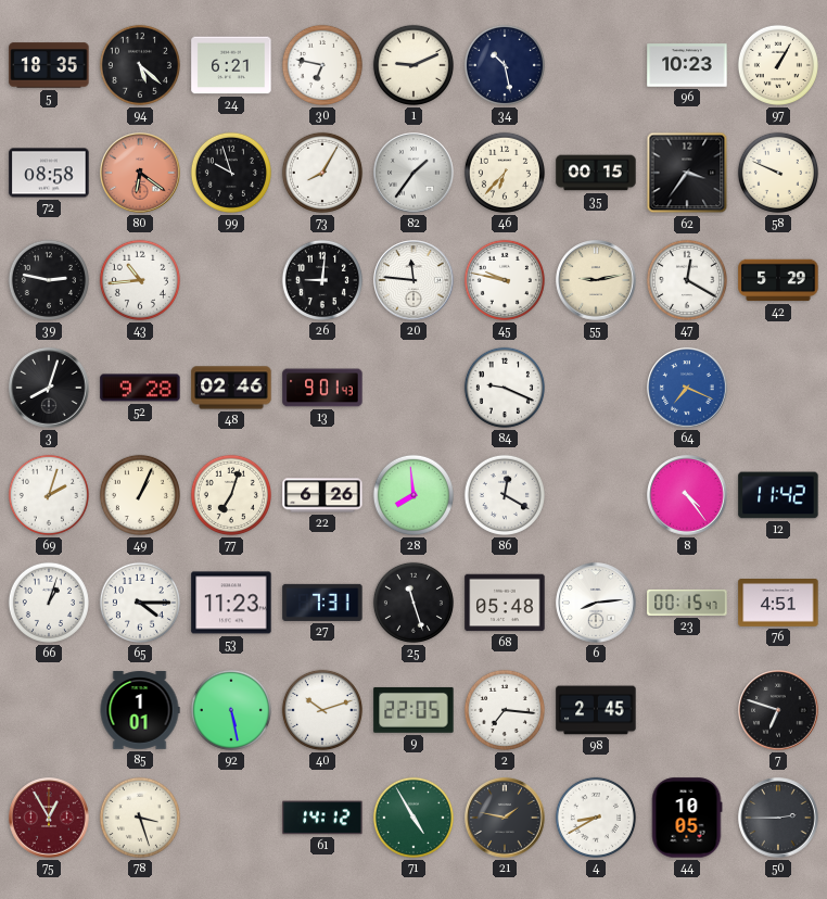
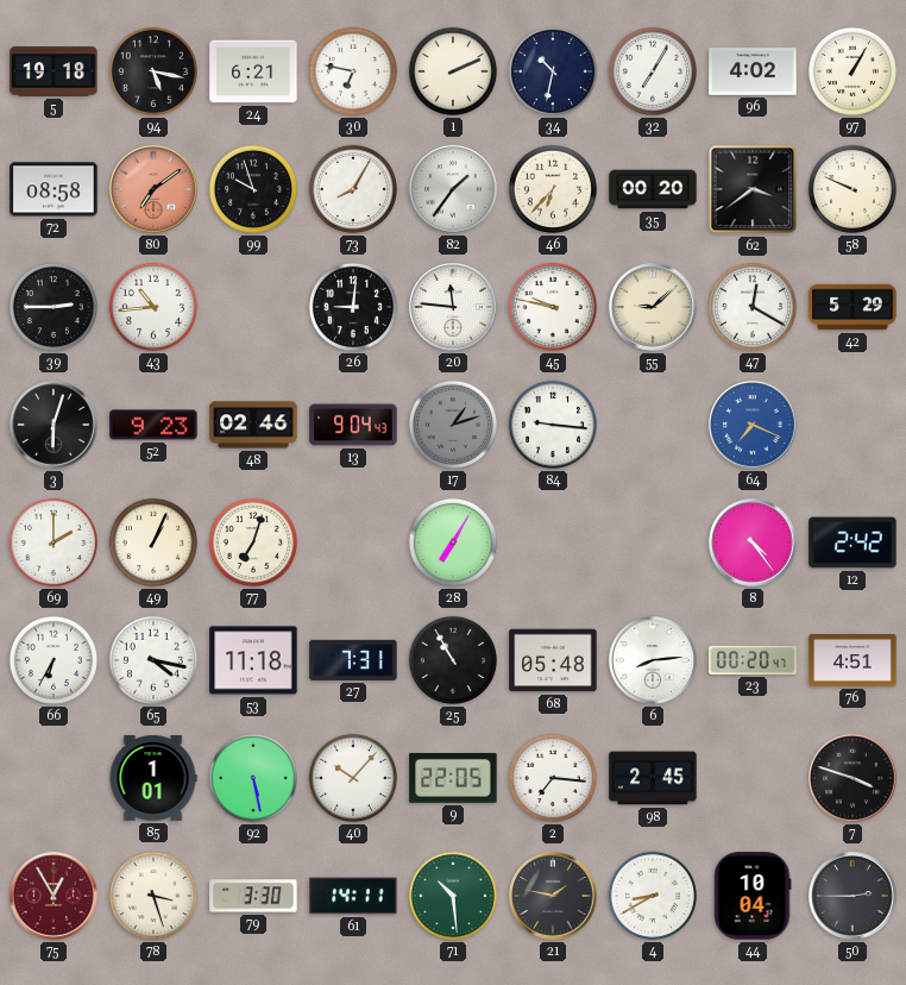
5: 18:35 -> 19:18
94: 5:22 -> 5:17
1: 9:11 -> 2:11
34: 10:28 -> 10:32
32: none -> 7:05
96: 10:23 -> 4:02
80: 6:21 -> 7:09
35: 00:15 -> 00:20
62: 3:36 -> 3:39
39: 2:47 -> 2:45
55: 9:13 -> 9:08
3: 8:03 -> 6:03
52: 9:28 -> 9:23
13: 9:01 -> 9:04
17: none -> 1:12
84: 9:19 -> 9:16
69: 2:03 -> 2:00
22: 6:26 -> none
28: 7:59 -> 7:05
86: 12:20 -> none
12: 11:42 -> 2:42
66: 1:03 -> 6:35
65: 4:15 -> 4:17
53: 11:23 -> 11:18
25: 11:27 -> 10:55
23: 00:15 -> 00:20
40: 10:12 -> 10:07
7: 6:48 -> 3:48
79: none -> 3:30
61: 14:12 -> 14:11
71: 4:55 -> 10:29
44: 10:05 -> 10:04
